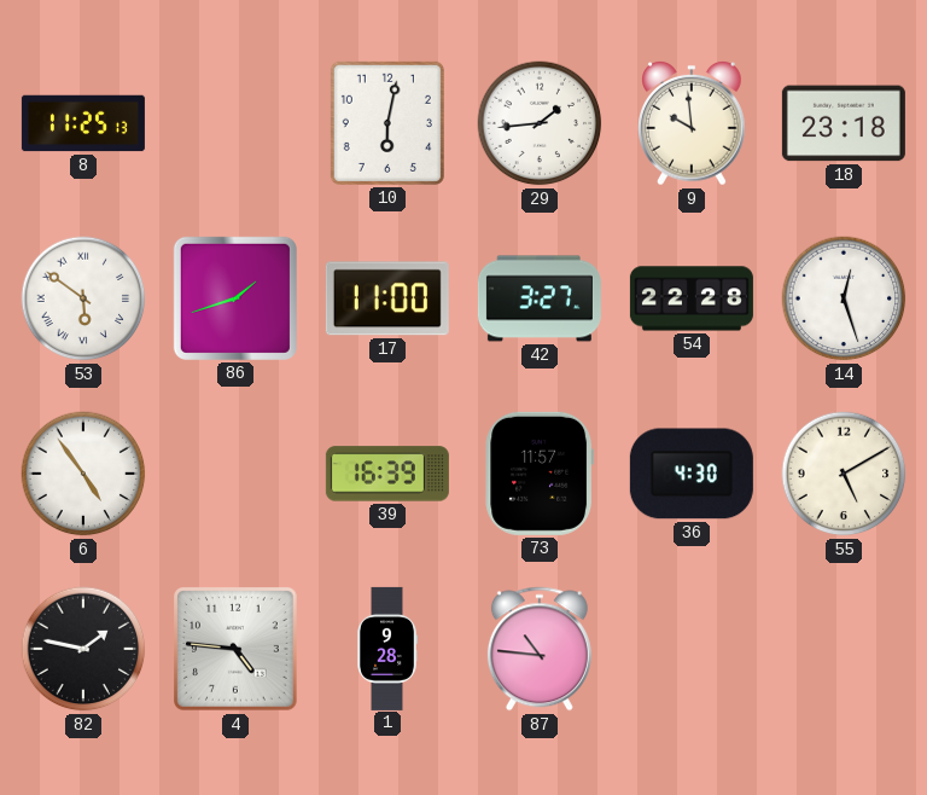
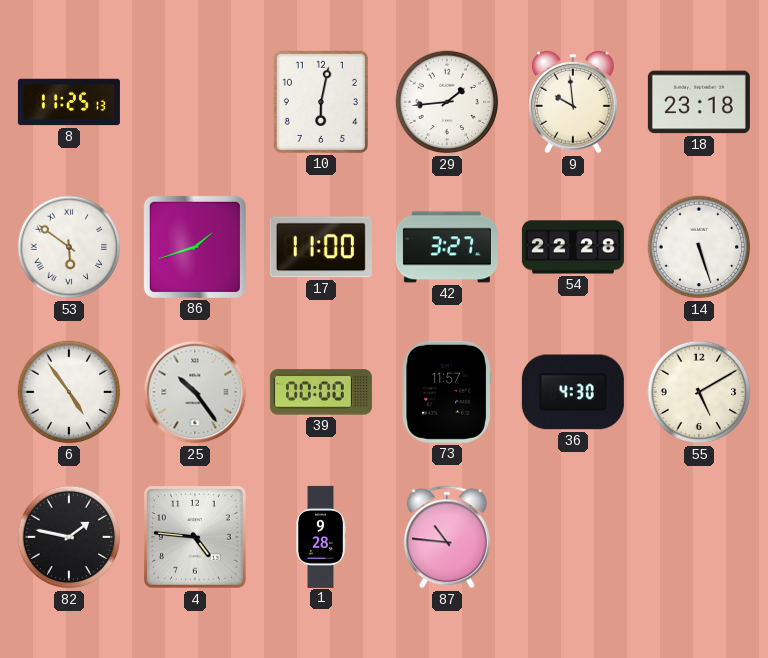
14: 12:27 -> 5:27
25: none -> 10:24
39: 16:39 -> 00:00
